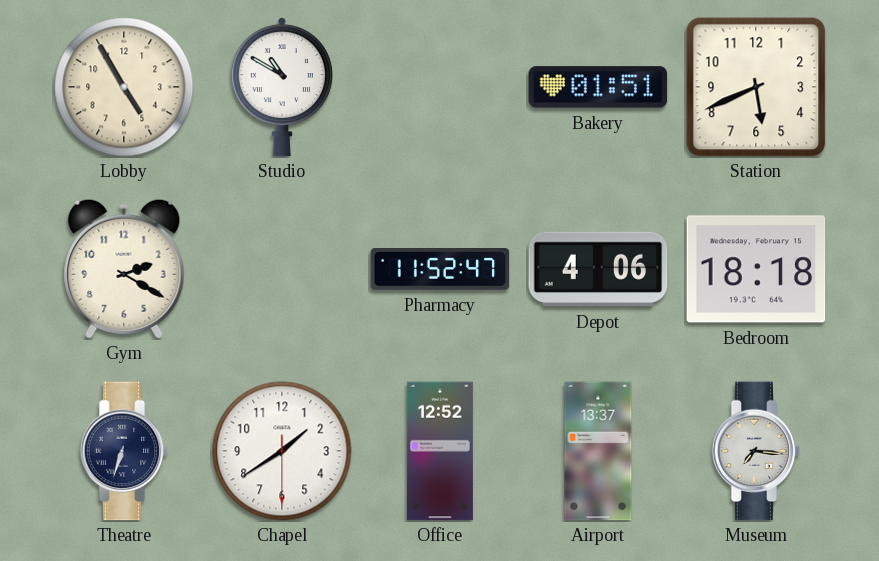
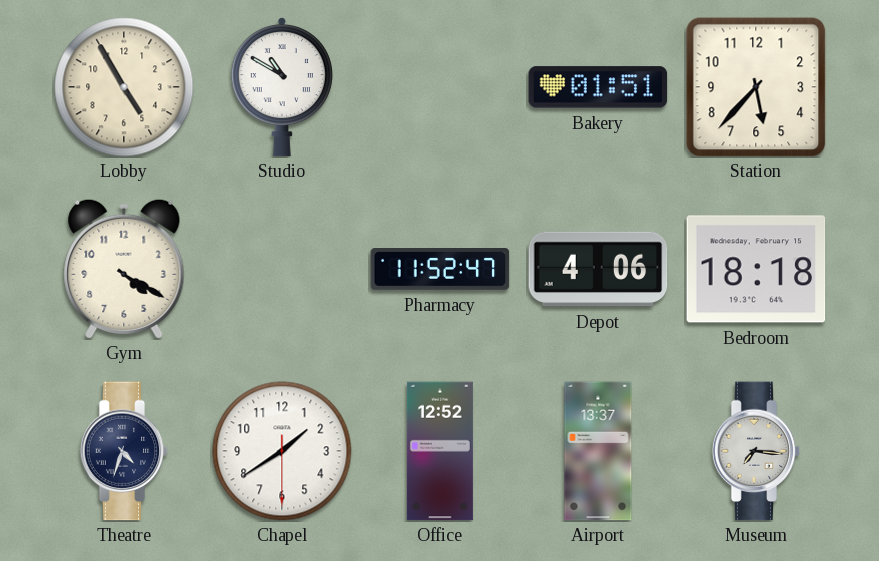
Station: 5:41 -> 5:37
Gym: 2:20 -> 4:20
Theatre: 6:33 -> 4:33
